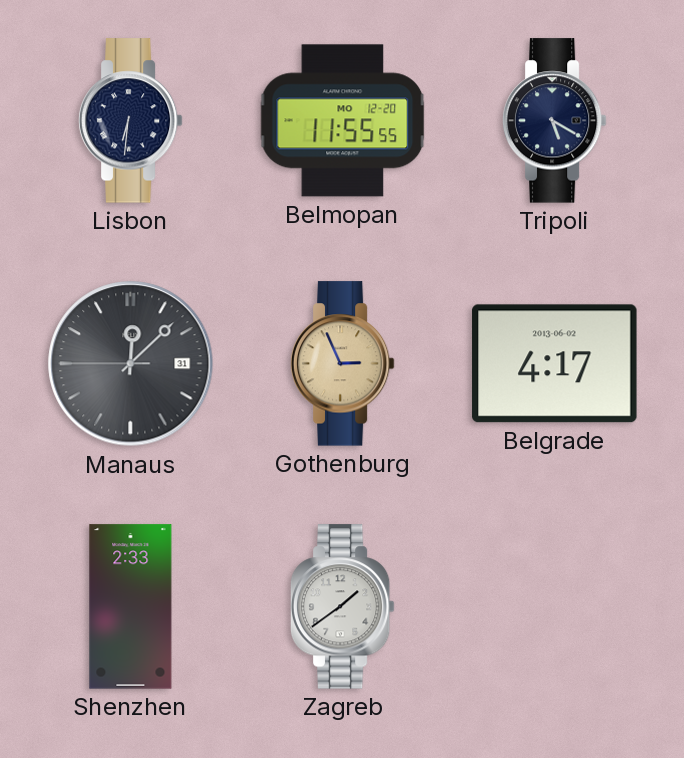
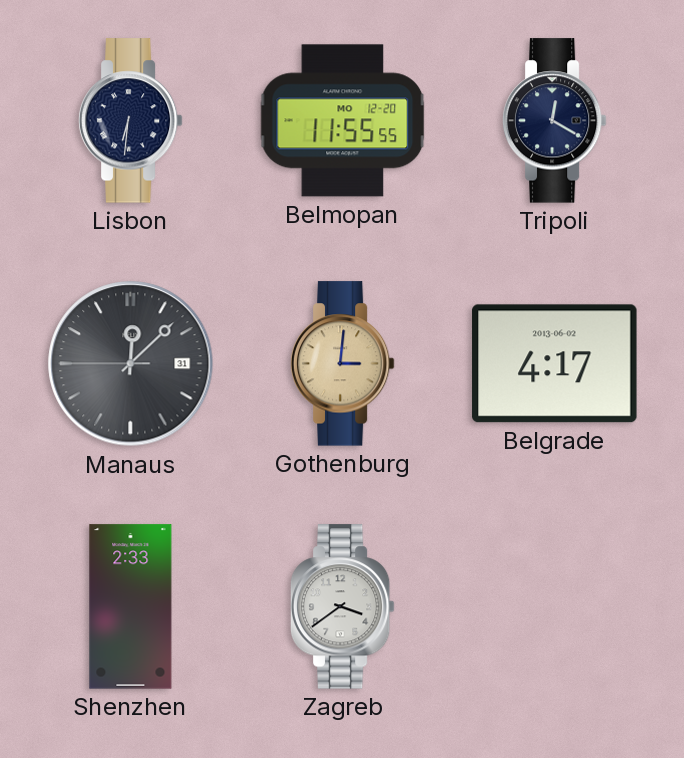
Tripoli: 5:20 -> 12:20
Gothenburg: 2:56 -> 3:01
Zagreb: 1:39 -> 3:39
